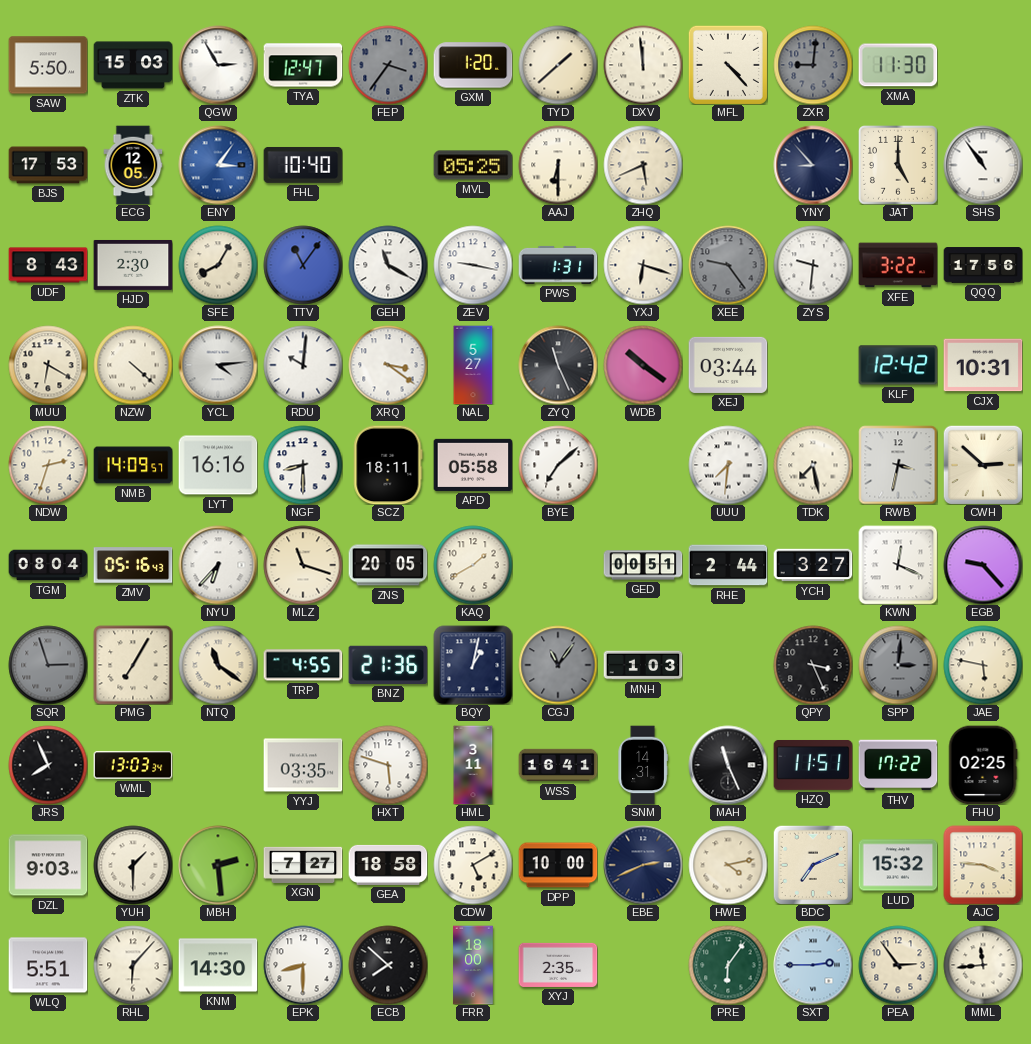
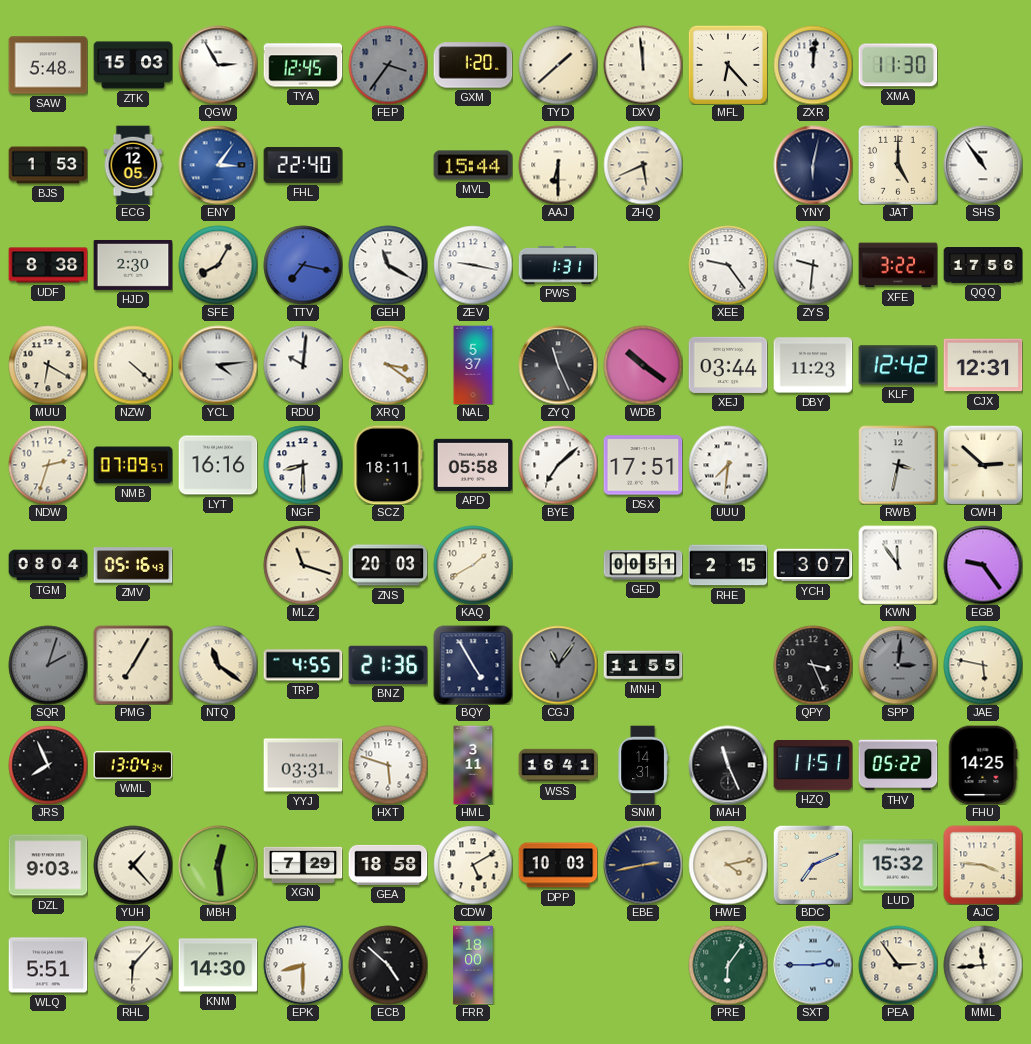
SAW: 5:50 -> 5:48
TYA: 12:47 -> 12:45
MFL: 4:23 -> 6:23
ZXR: 9:01 -> 12:01
ZXR dial: grey -> white
BJS: 17:53 -> 1:53
FHL: 10:40 -> 22:40
MVL: 05:25 -> 15:44
YNY: 8:53 -> 6:02
UDF: 8:43 -> 8:38
TTV: 11:06 -> 7:17
YXJ: 6:18 -> none
XEE dial: grey -> white
NAL: 5:27 -> 5:37
DBY: none -> 11:23
CJX: 10:31 -> 12:31
NMB: 14:09 -> 07:09
DSX: none -> 17:51
TDK: 7:28 -> none
NYU: 6:37 -> none
ZNS: 20:05 -> 20:03
RHE: 2:44 -> 2:15
YCH: 3:27 -> 3:07
KWN: 12:19 -> 11:54
EGB: 9:23 -> 9:24
SQR: 2:57 -> 2:03
BQY: 1:02 -> 4:55
MNH: 1:03 -> 11:55
WML: 13:03 -> 13:04
YYJ: 03:35 -> 03:31
THV: 17:22 -> 05:22
FHU: 02:25 -> 14:25
YUH: 1:30 -> 1:23
MBH: 2:29 -> 12:29
XGN: 7:27 -> 7:29
DPP: 10:00 -> 10:03
EBE: 2:41 -> 2:43
ECB: 7:52 -> 4:52
XYJ: 2:35 -> none
